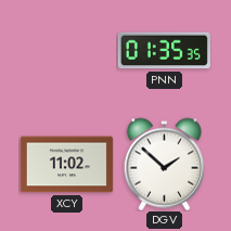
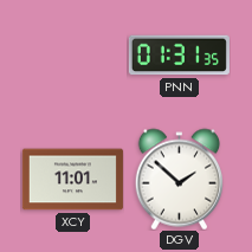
PNN: 01:35 -> 01:31
XCY: 11:02 -> 11:01
